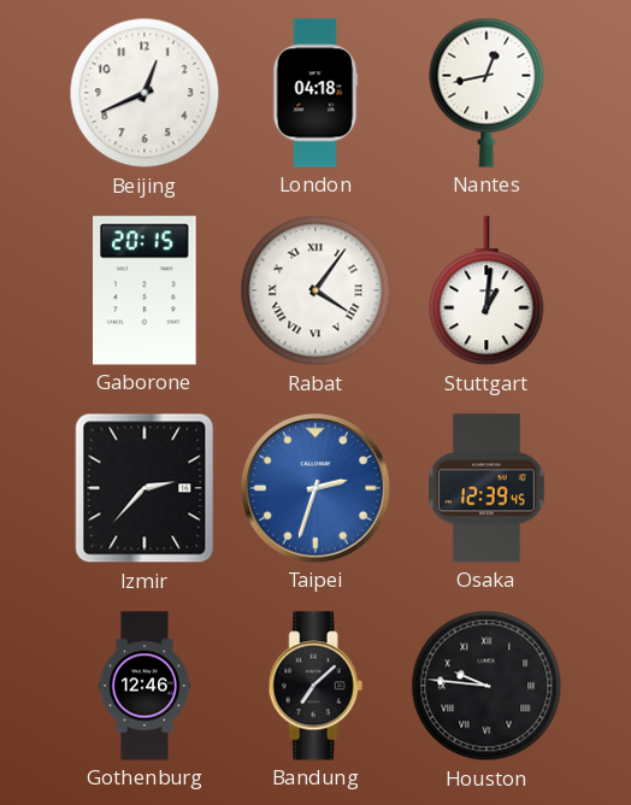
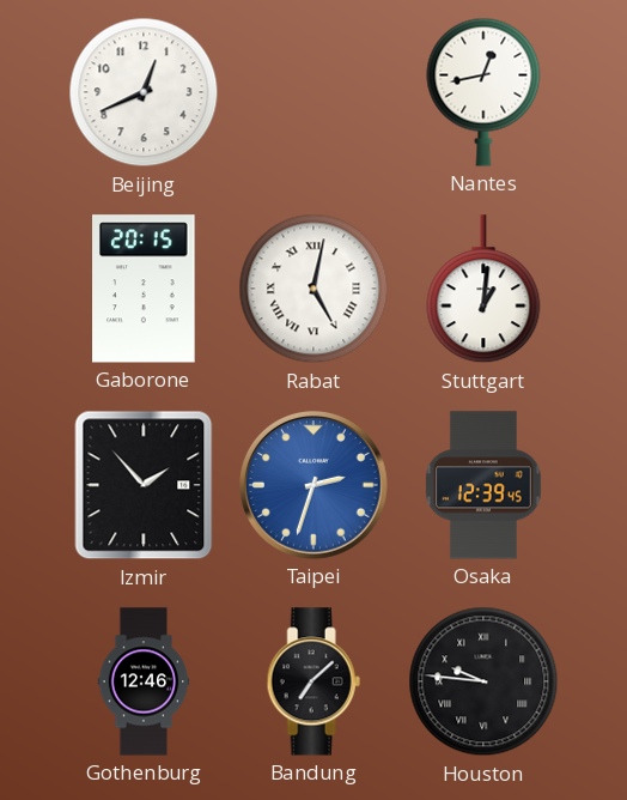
London: 04:18 -> none
Rabat: 4:06 -> 5:02
Izmir: 2:37 -> 1:53
